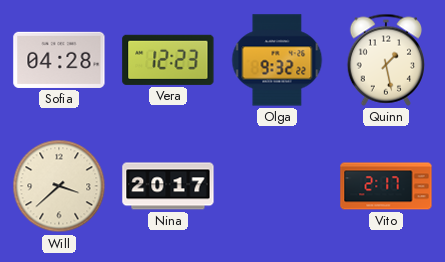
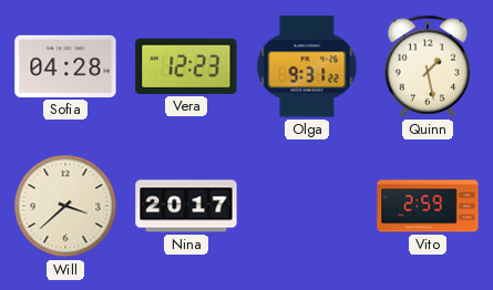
Olga: 9:32 -> 9:31
Vito: 2:17 -> 2:59
